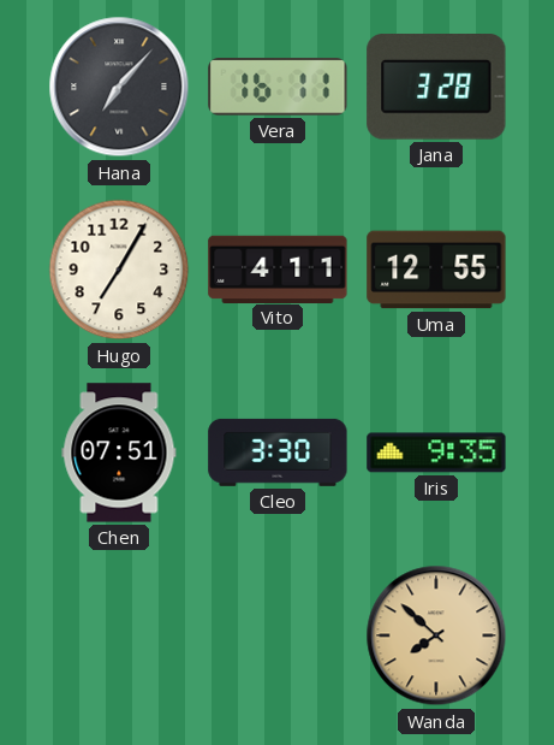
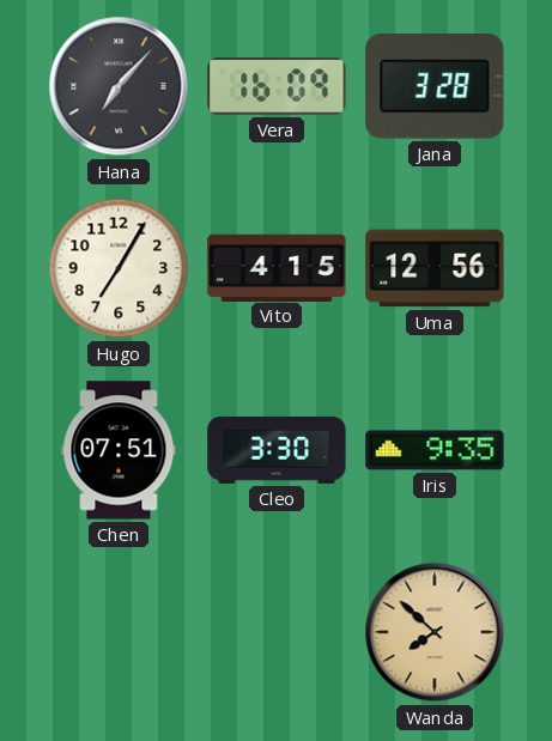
Vera: 16:11 -> 16:09
Vito: 4:11 -> 4:15
Uma: 12:55 -> 12:56
